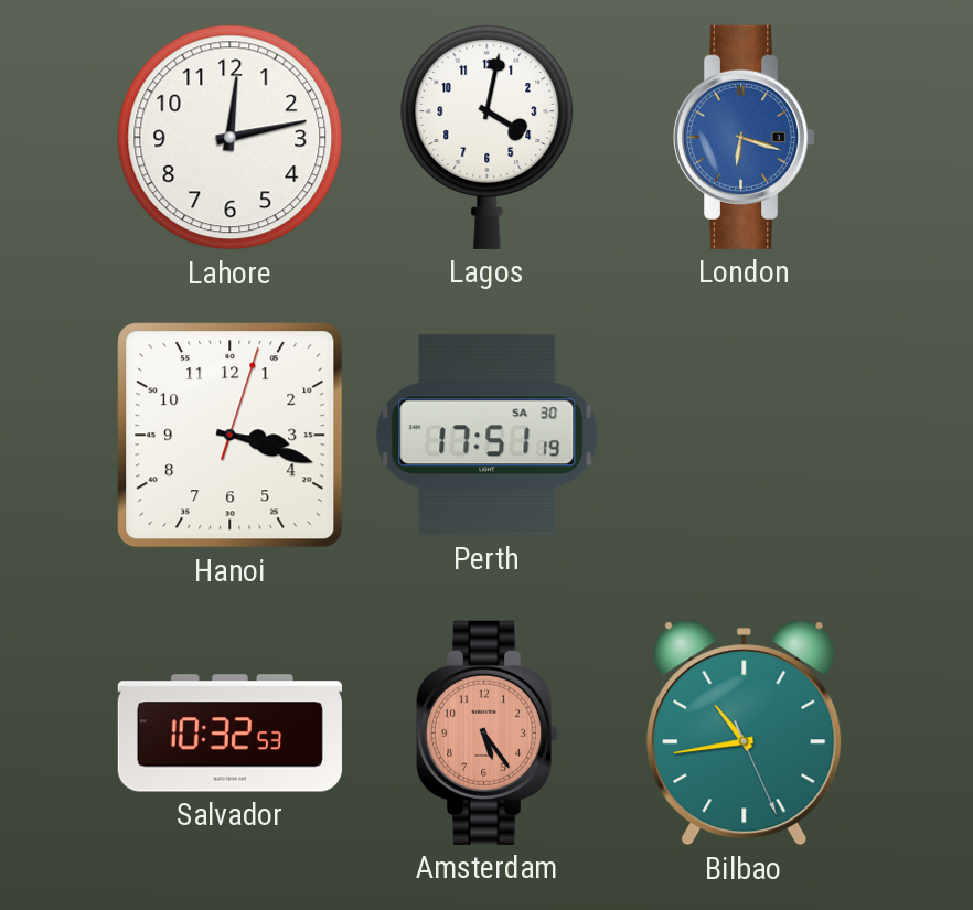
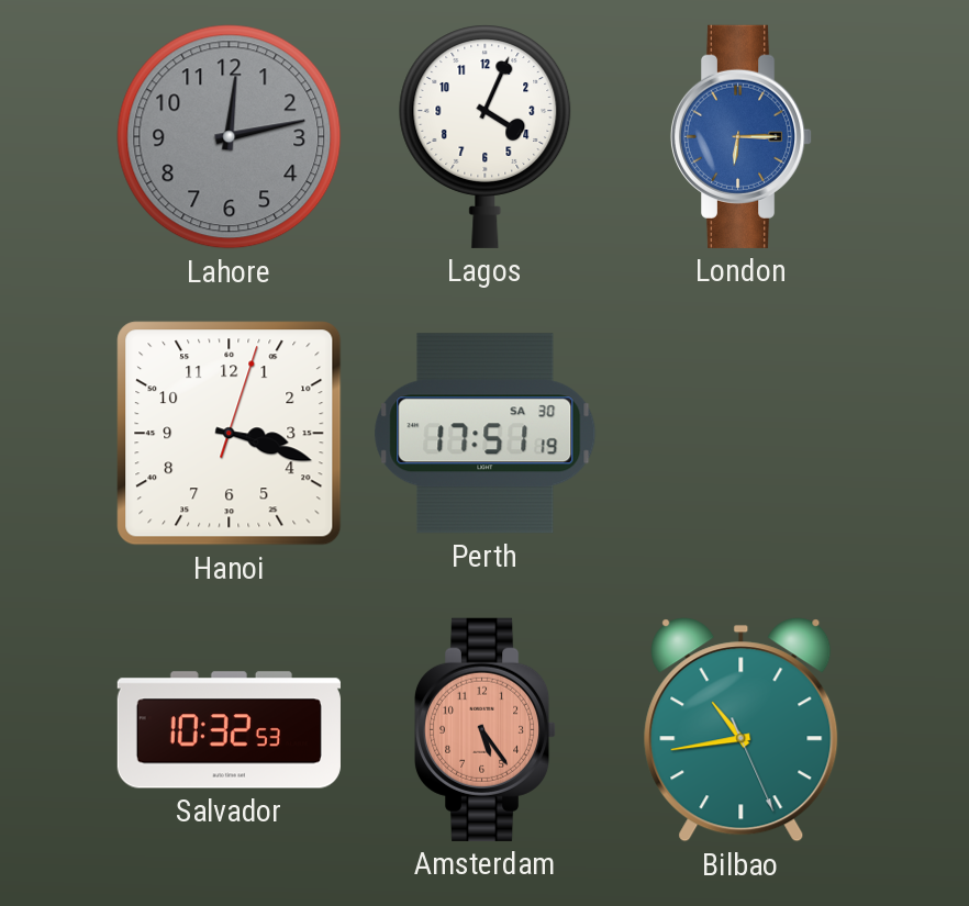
Lahore dial: white -> grey
Lagos: 4:02 -> 4:04
London: 6:18 -> 6:15
